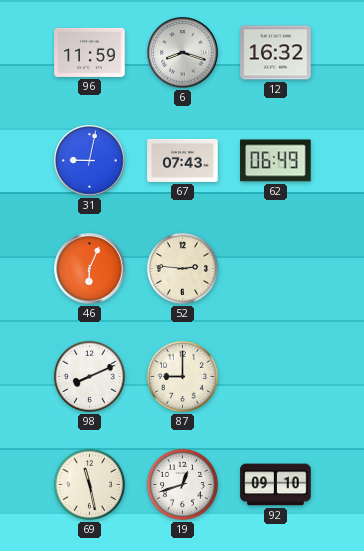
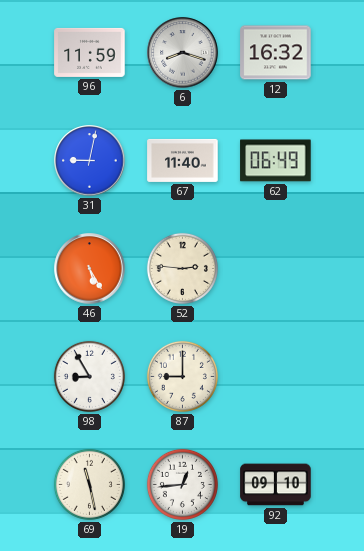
67: 07:43 -> 11:40
46: 6:04 -> 5:25
98: 8:11 -> 8:55
19: 12:42 -> 12:44
